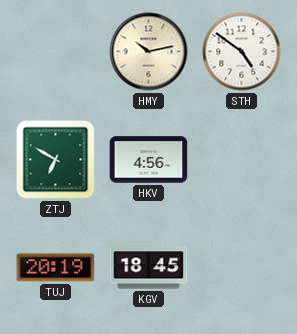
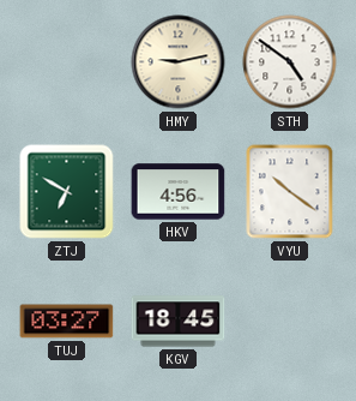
HMY: 10:13 -> 9:13
VYU: none -> 10:21
TUJ: 20:19 -> 03:27
